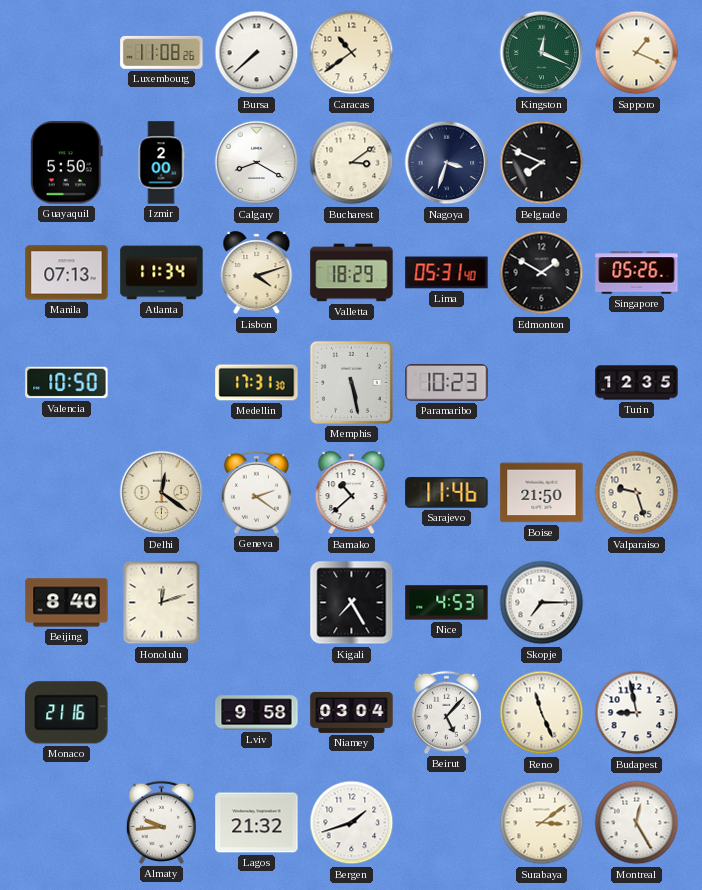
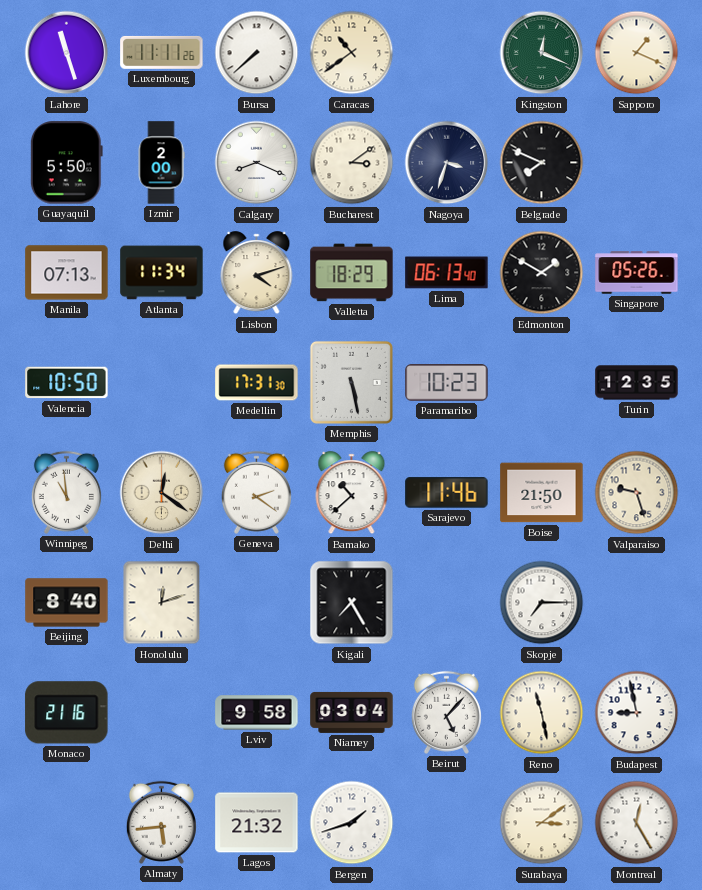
Lahore: none -> 11:27
Luxembourg: 11:08 -> 11:11
Calgary: 8:20 -> 8:19
Lima: 05:31 -> 06:13
Winnipeg: none -> 10:59
Nice: 4:53 -> none
Reno: 11:26 -> 11:28
Almaty: 9:44 -> 5:44
